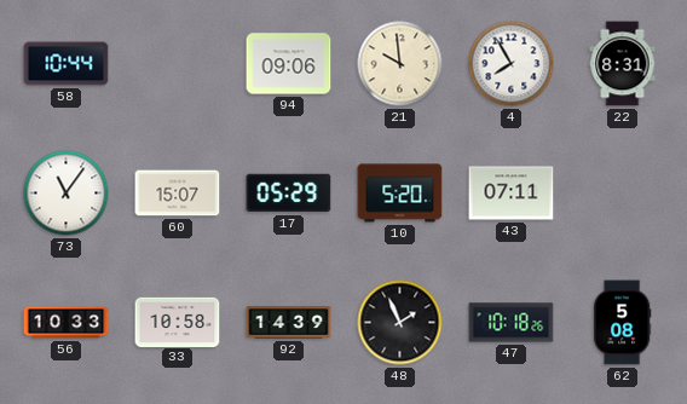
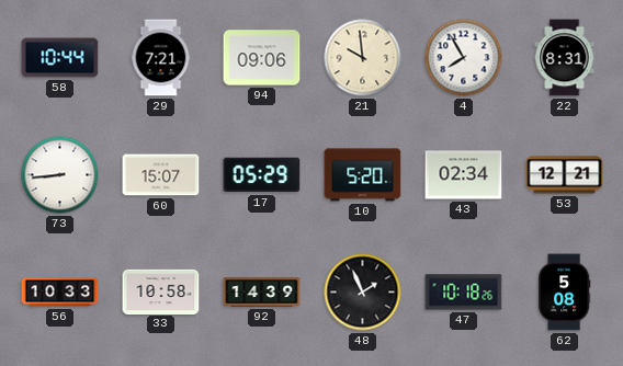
29: none -> 7:21
73: 11:06 -> 8:44
43: 07:11 -> 02:34
53: none -> 12:21
